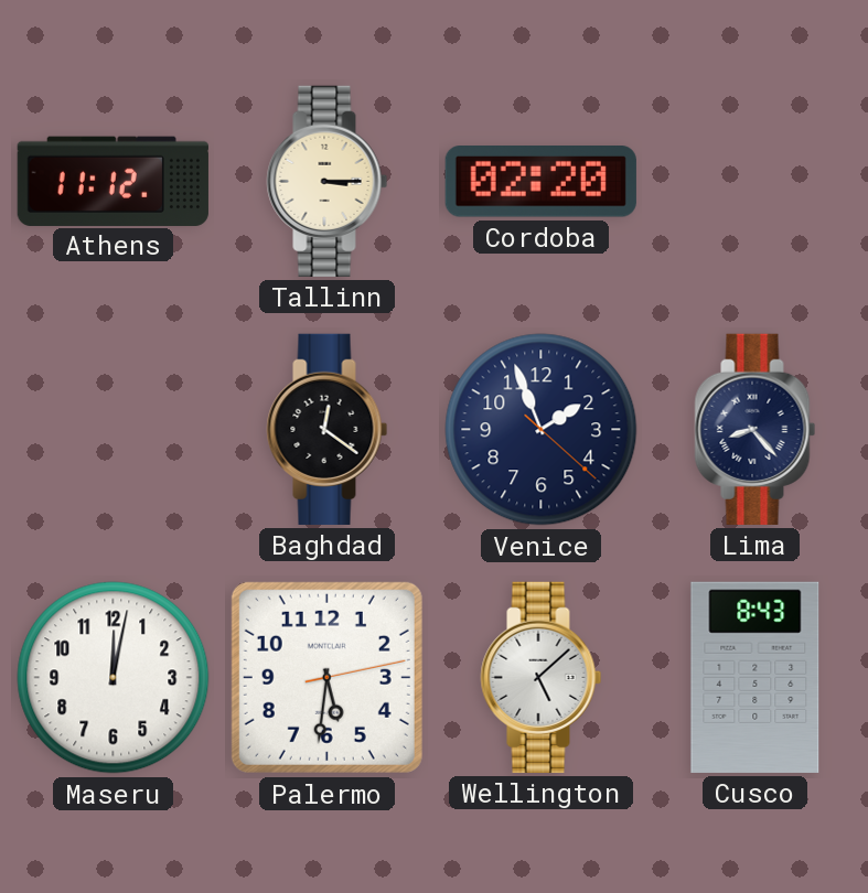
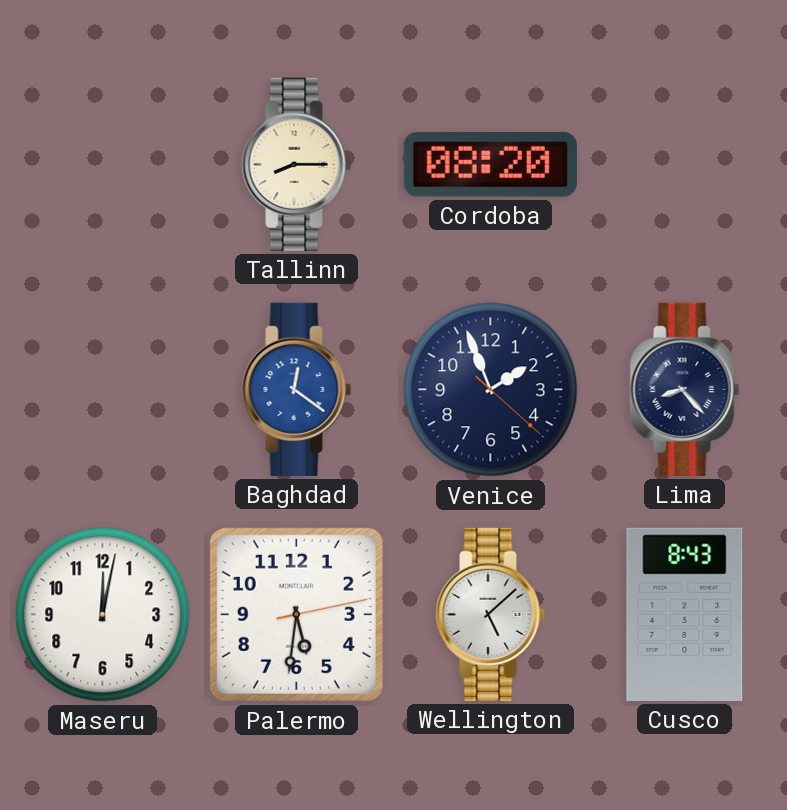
Athens: 11:12 -> none
Tallinn: 3:15 -> 8:15
Cordoba: 02:20 -> 08:20
Baghdad dial: black -> blue
